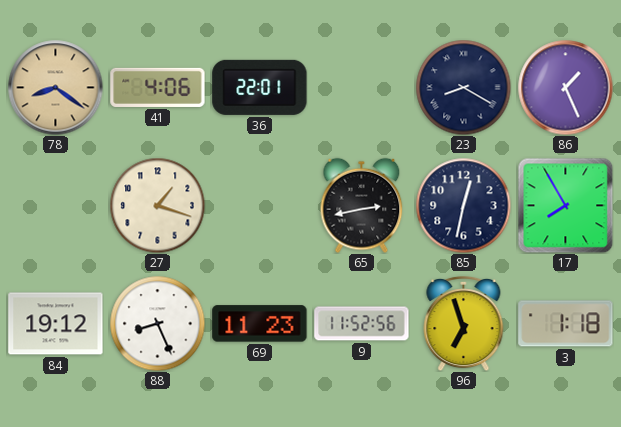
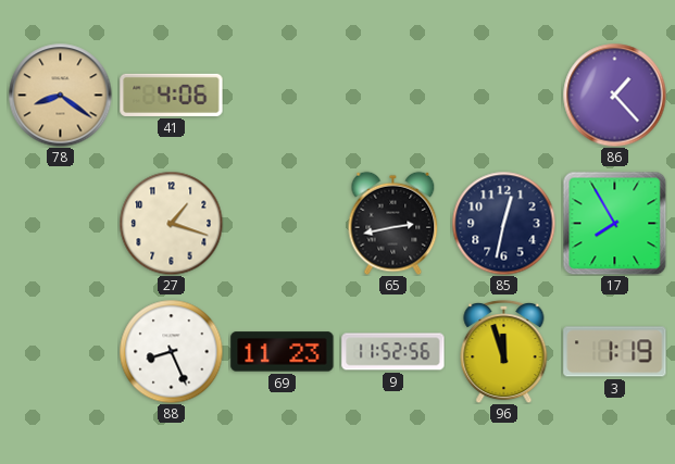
36: 22:01 -> none
23: 8:20 -> none
86: 1:26 -> 1:23
84: 19:12 -> none
96: 6:57 -> 11:57
3: 1:18 -> 1:19
